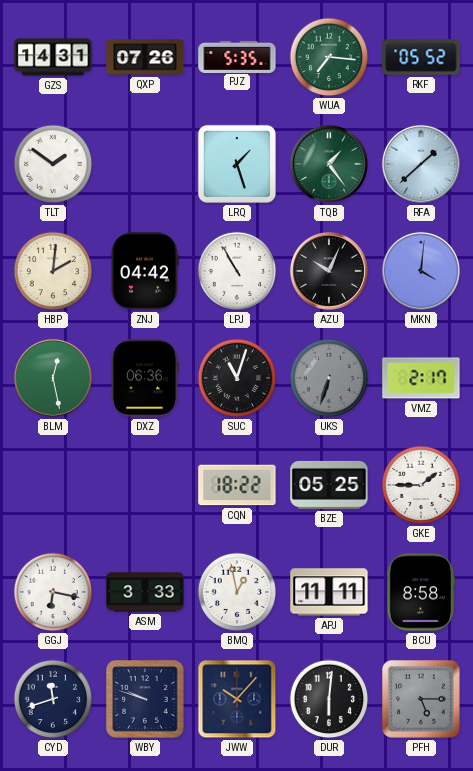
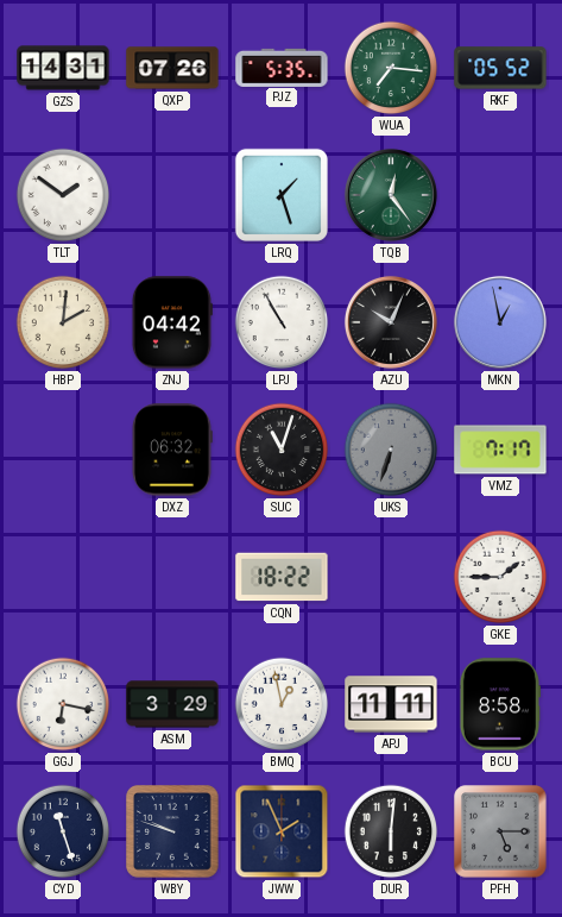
TQB: 1:24 -> 12:24
RFA: 1:38 -> none
MKN: 4:01 -> 12:58
BLM: 12:28 -> none
DXZ: 06:36 -> 06:32
VMZ: 2:17 -> 7:17
BZE: 05:25 -> none
ASM: 3:33 -> 3:29
CYD: 11:42 -> 11:27
JWW: 10:07 -> 1:56
